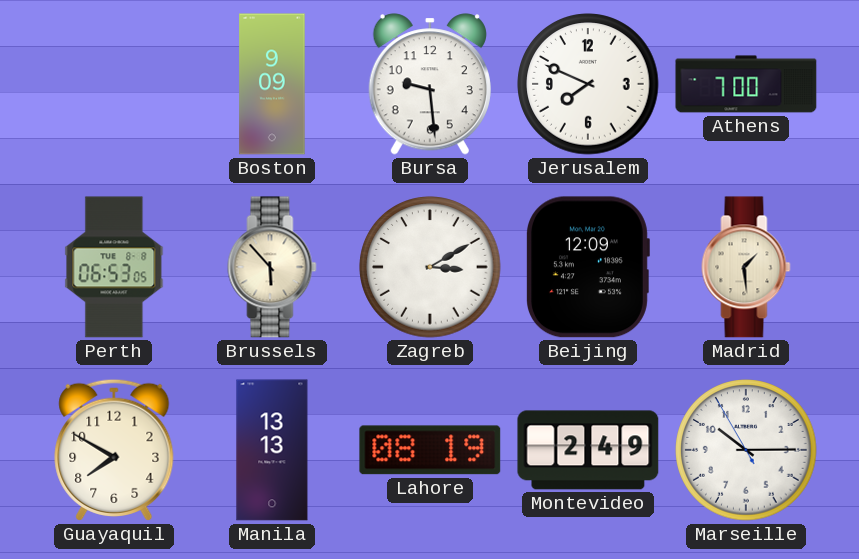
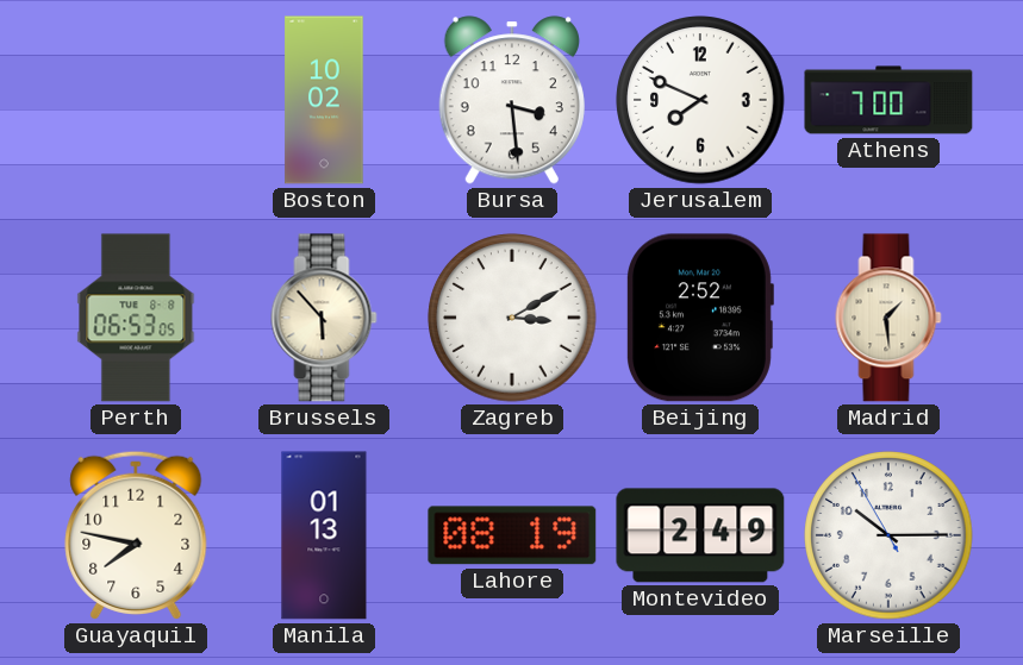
Boston: 9:09 -> 10:02
Bursa: 9:29 -> 3:29
Beijing: 12:09 -> 2:52
Guayaquil: 7:50 -> 7:47
Manila: 13:13 -> 01:13
